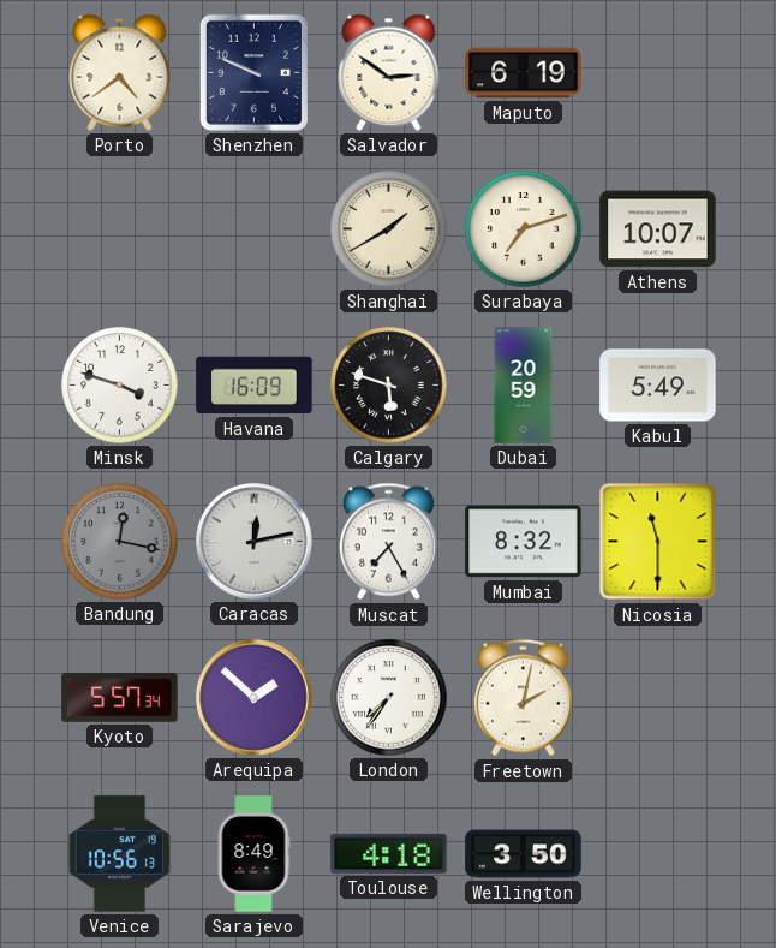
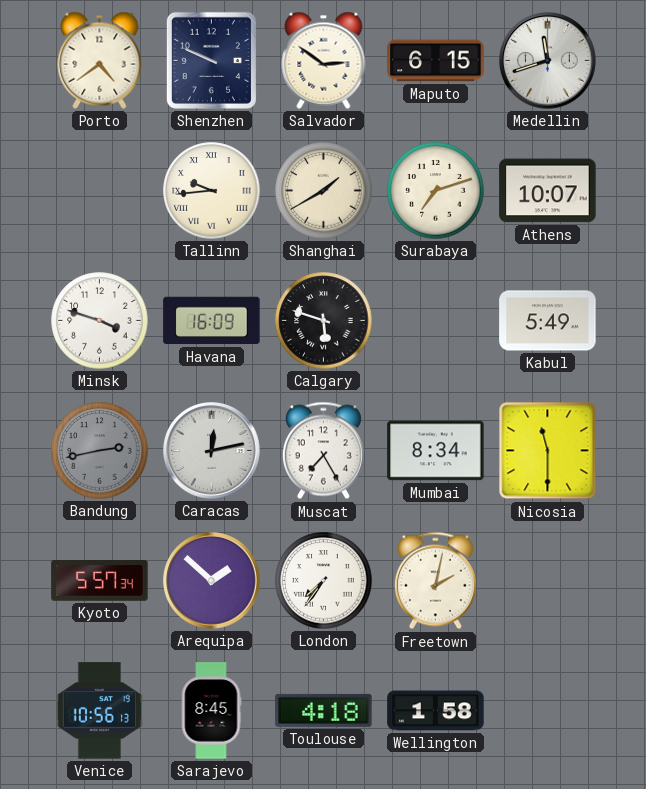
Maputo: 6:19 -> 6:15
Medellin: none -> 11:42
Tallinn: none -> 9:44
Dubai: 20:59 -> none
Bandung: 12:17 -> 2:43
Mumbai: 8:32 -> 8:34
Sarajevo: 8:49 -> 8:45
Wellington: 3:50 -> 1:58
